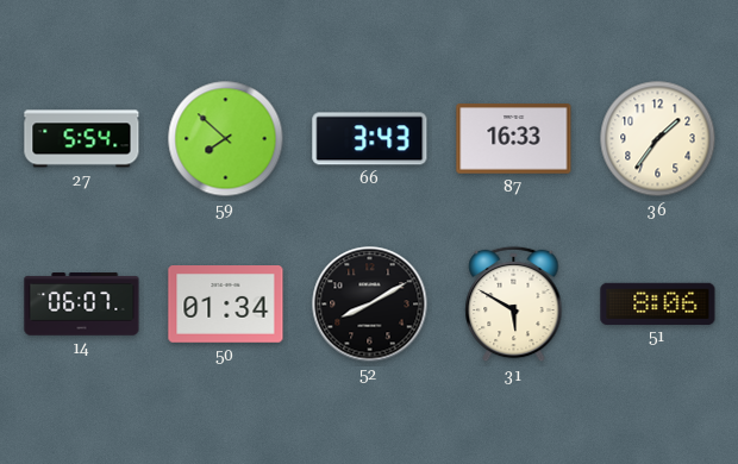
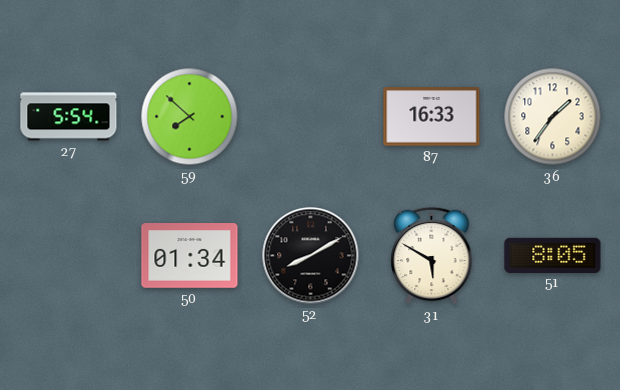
66: 3:43 -> none
14: 06:07 -> none
51: 8:06 -> 8:05
